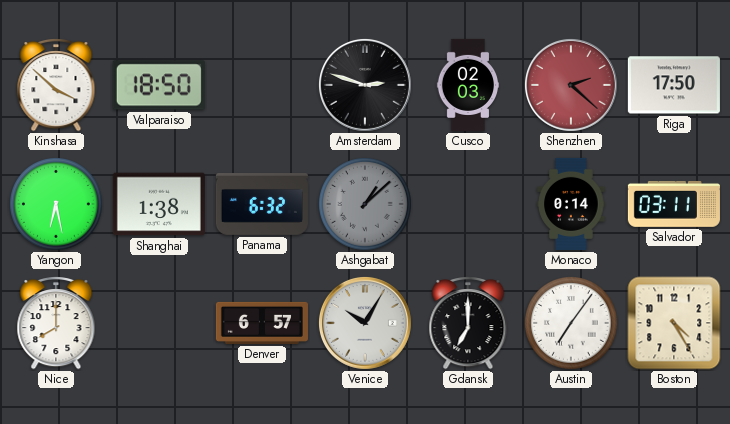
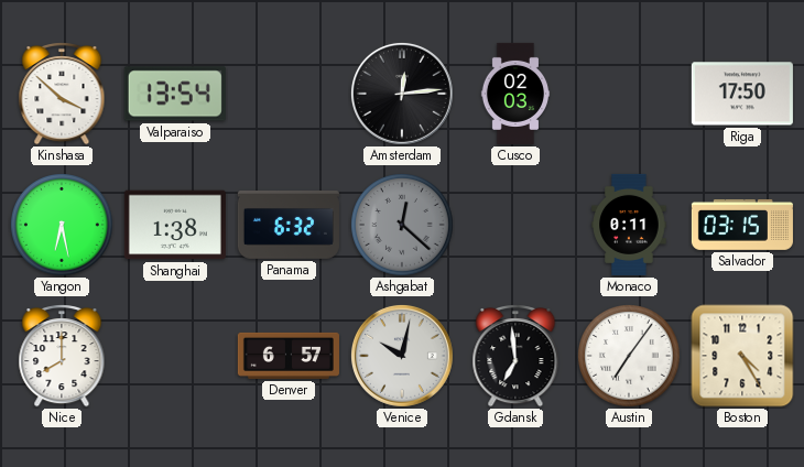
Valparaiso: 18:50 -> 13:54
Amsterdam: 2:48 -> 12:14
Shenzhen: 2:22 -> none
Ashgabat: 1:08 -> 12:22
Monaco: 0:14 -> 0:11
Salvador: 03:11 -> 03:15
Venice: 10:05 -> 10:02
Gdansk: 7:00 -> 6:59
